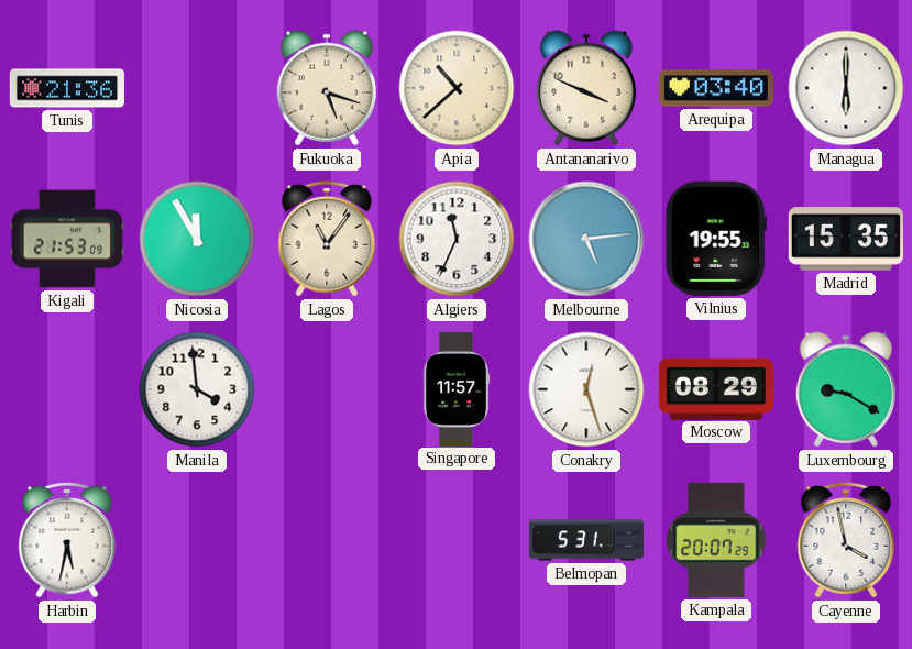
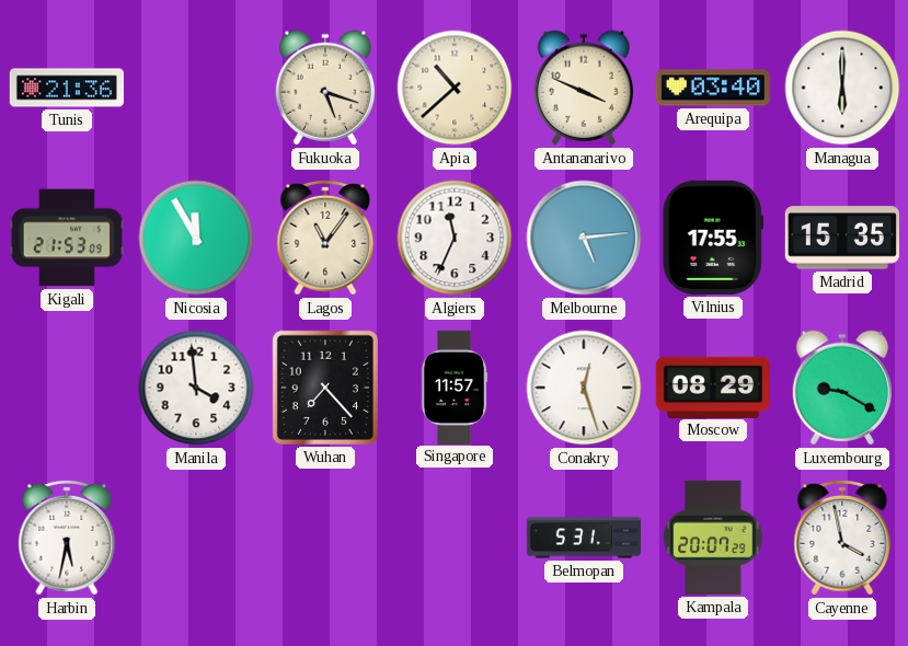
Vilnius: 19:55 -> 17:55
Wuhan: none -> 7:23
